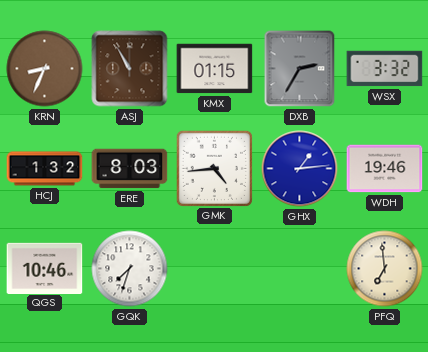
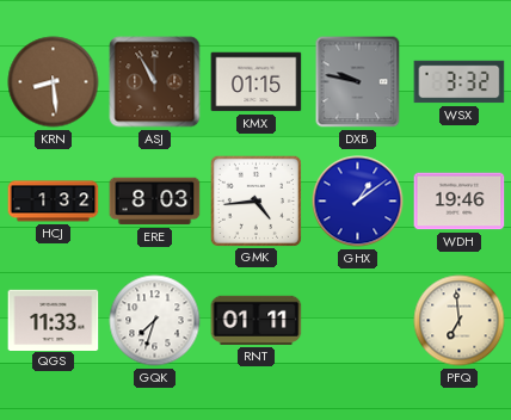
KRN: 8:34 -> 8:29
DXB: 2:35 -> 9:47
GHX: 1:14 -> 1:09
QGS: 10:46 -> 11:33
RNT: none -> 01:11
